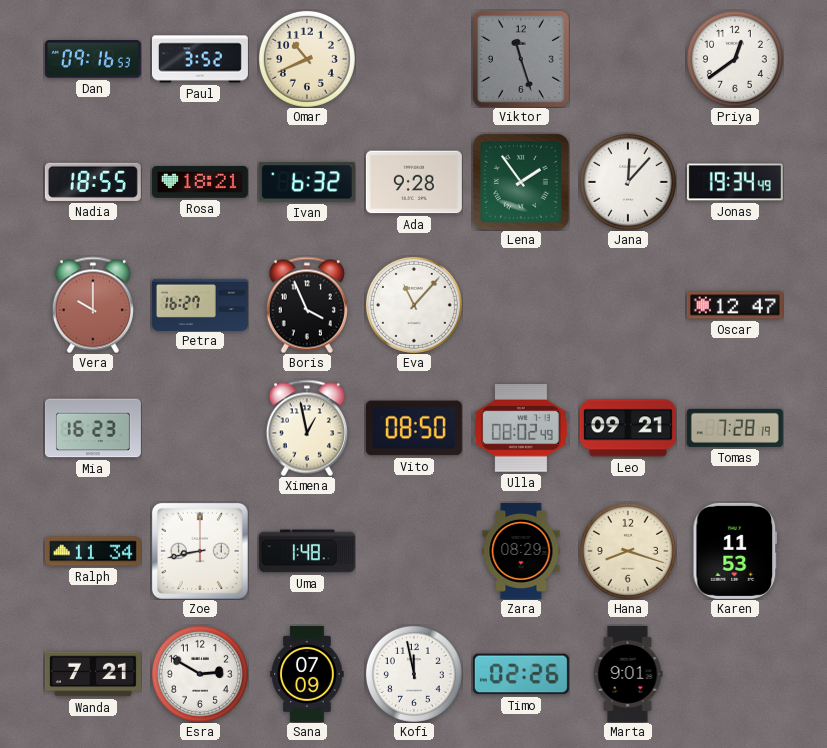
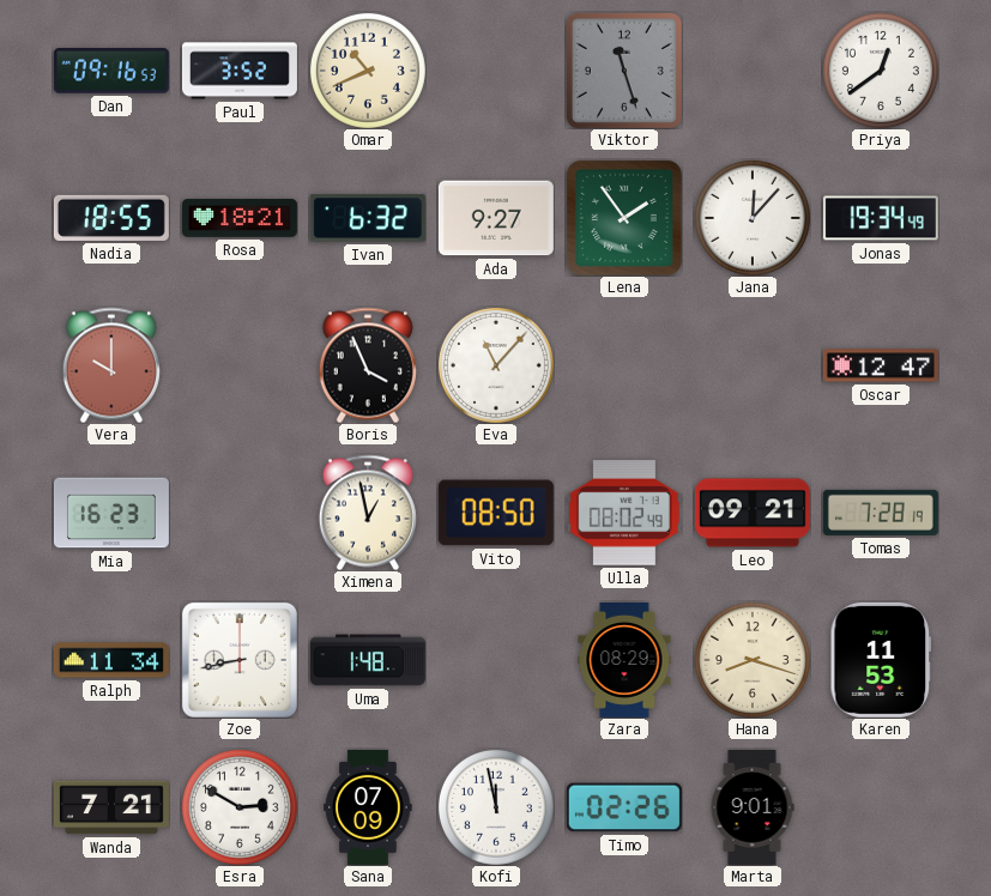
Ada: 9:28 -> 9:27
Petra: 16:27 -> none
